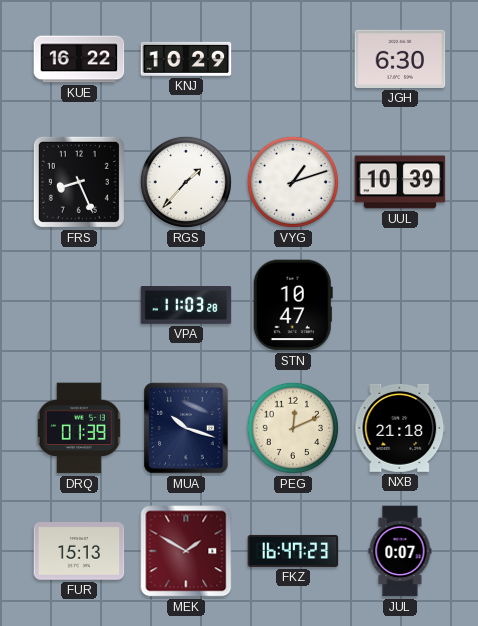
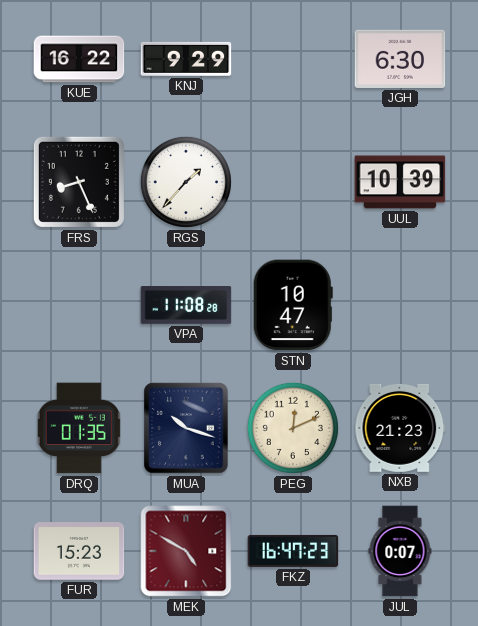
KNJ: 10:29 -> 9:29
VYG: 1:12 -> none
VPA: 11:03 -> 11:08
DRQ: 01:39 -> 01:35
NXB: 21:18 -> 21:23
FUR: 15:13 -> 15:23
MEK: 1:50 -> 4:50
